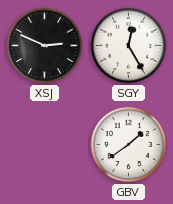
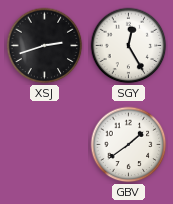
XSJ: 2:49 -> 2:42
